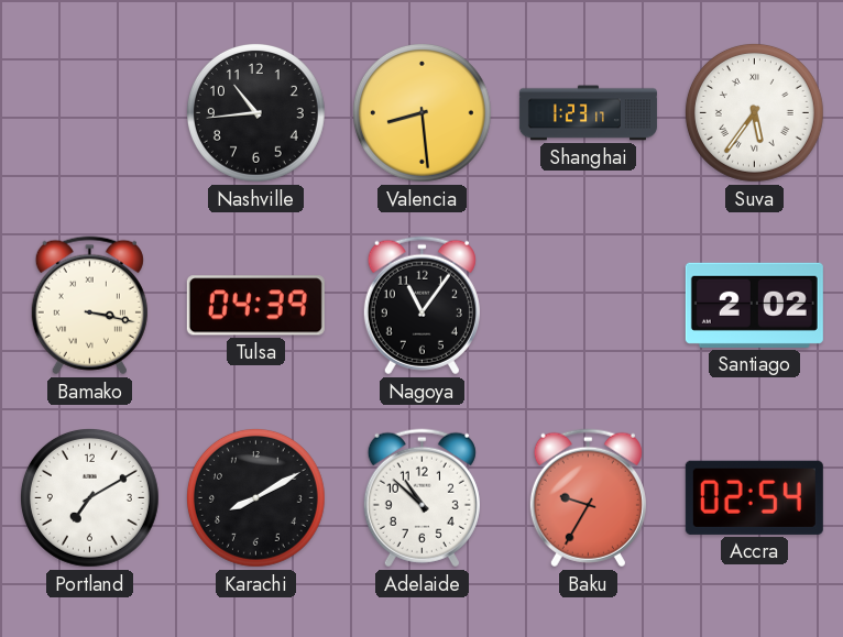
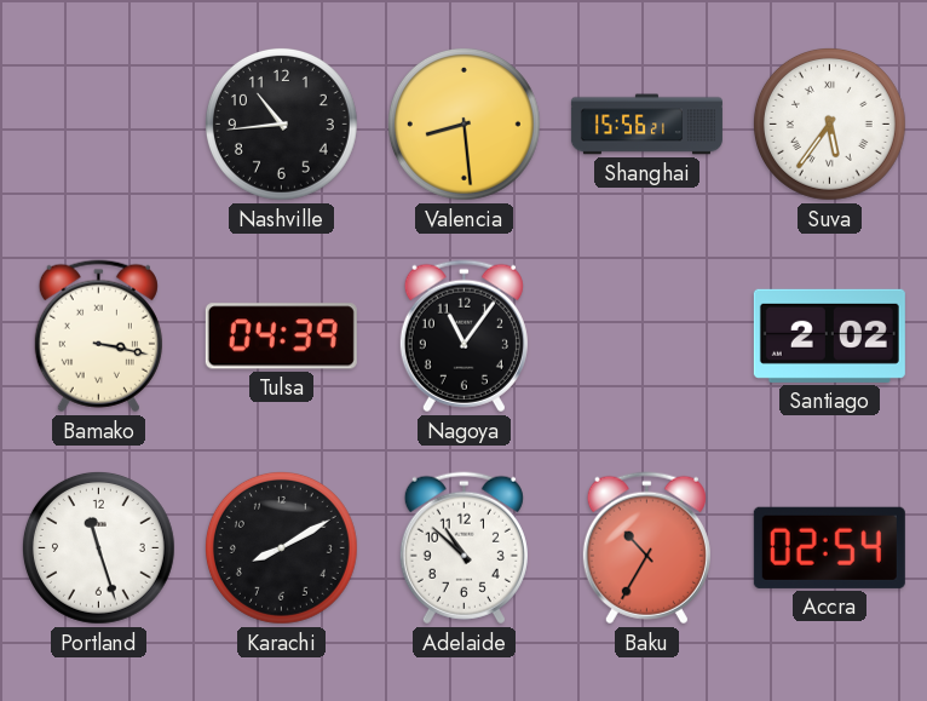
Shanghai: 1:23 -> 15:56
Portland: 7:10 -> 11:27
Baku: 9:35 -> 10:35
